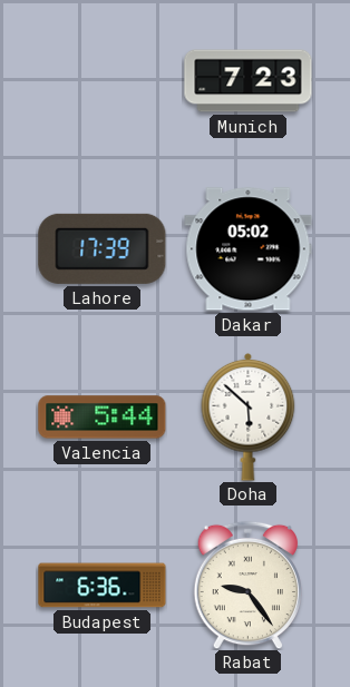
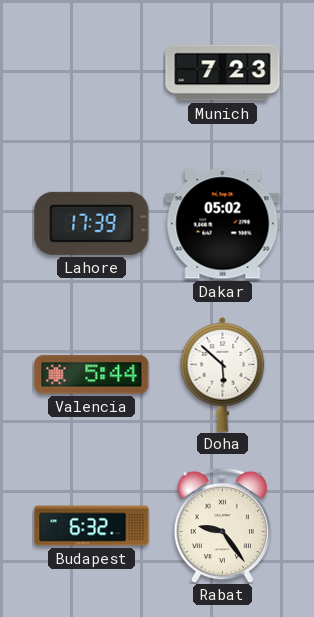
Budapest: 6:36 -> 6:32
